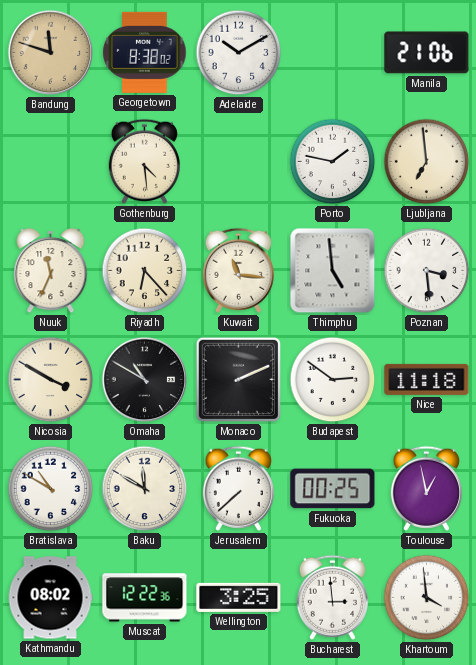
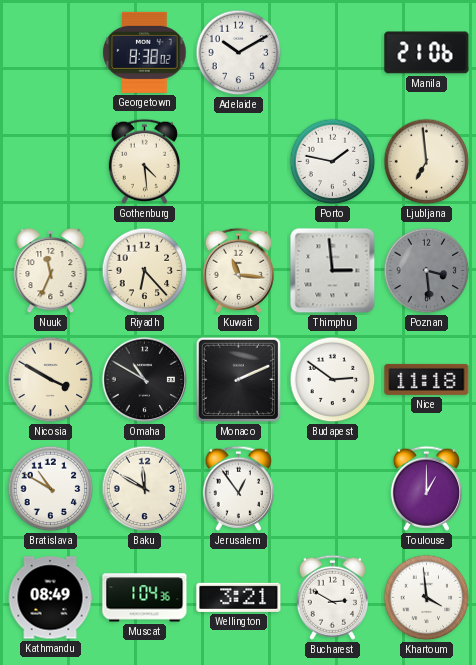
Bandung: 11:48 -> none
Thimphu: 4:59 -> 2:59
Poznan dial: white -> grey
Jerusalem: 7:38 -> 12:54
Fukuoka: 00:25 -> none
Toulouse: 12:58 -> 1:00
Kathmandu: 08:02 -> 08:49
Muscat: 12:22 -> 1:04
Wellington: 3:25 -> 3:21
Bucharest: 2:59 -> 2:50
